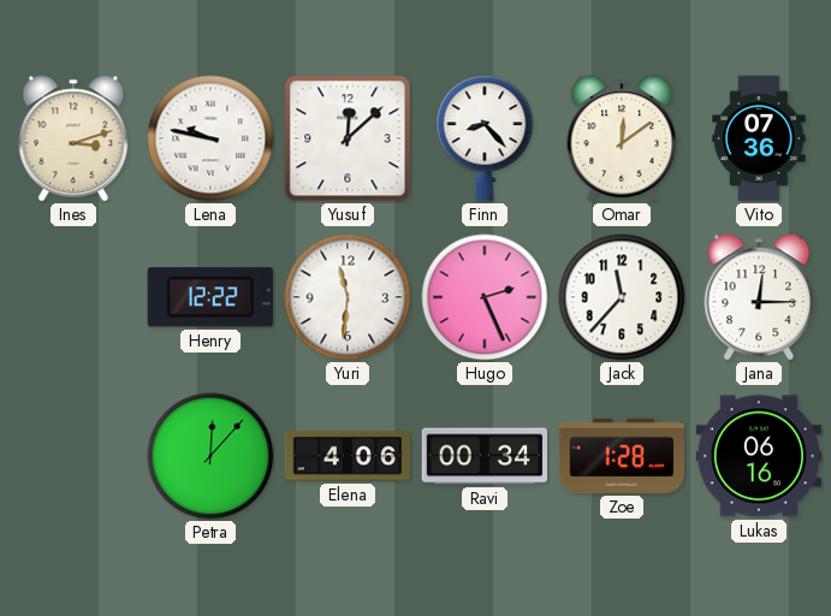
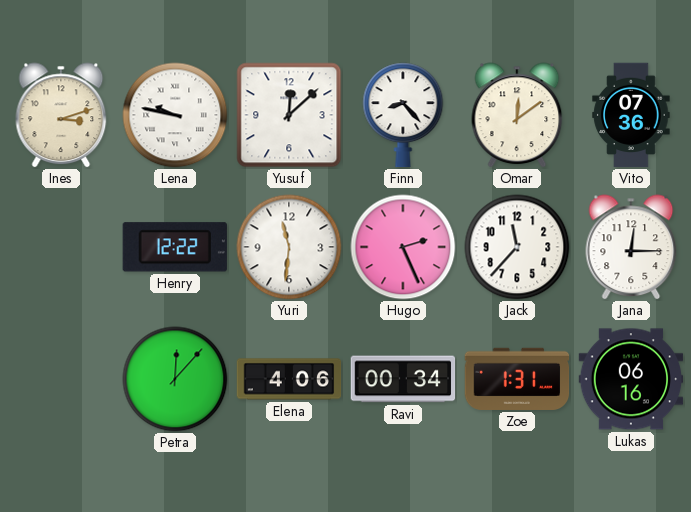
Zoe: 1:28 -> 1:31
